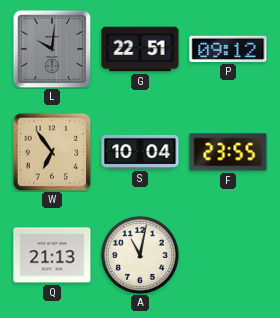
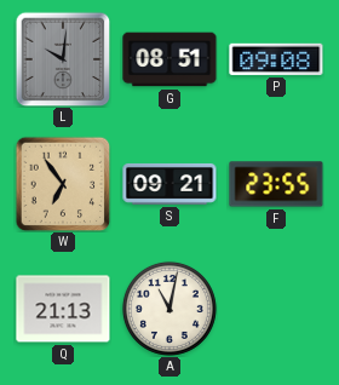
G: 22:51 -> 08:51
P: 09:12 -> 09:08
S: 10:04 -> 09:21
